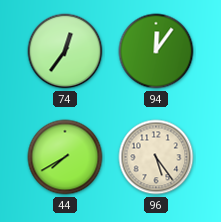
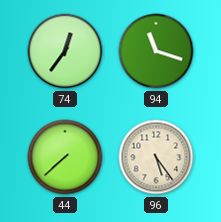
94: 12:06 -> 11:18
44: 7:40 -> 7:38
